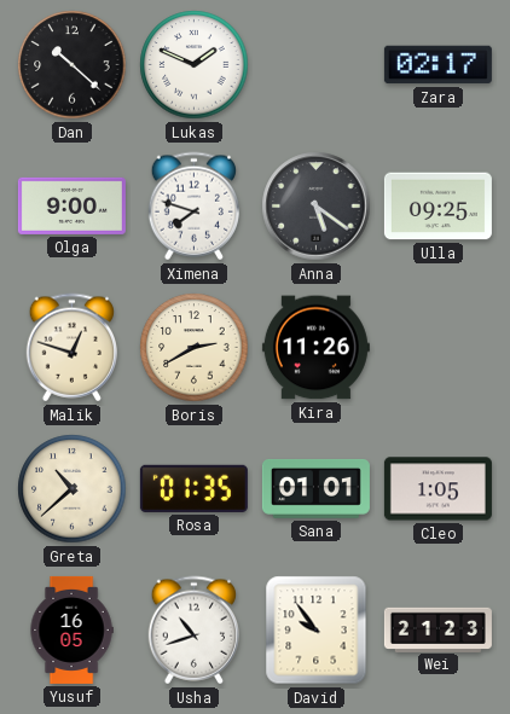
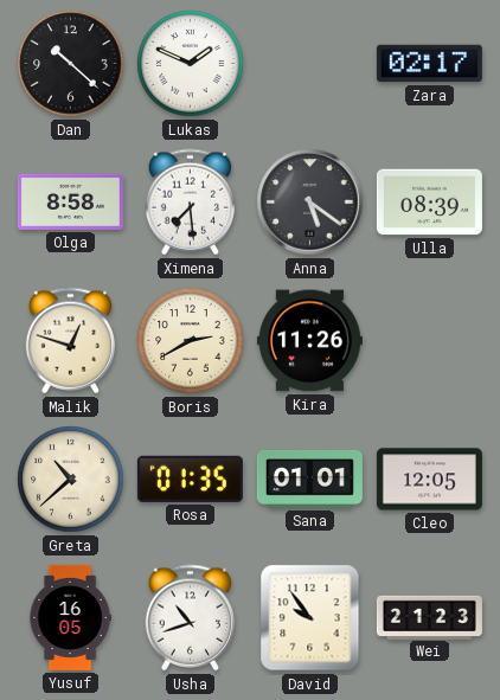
Olga: 9:00 -> 8:58
Ximena: 7:48 -> 7:29
Ulla: 09:25 -> 08:39
Cleo: 1:05 -> 12:05
